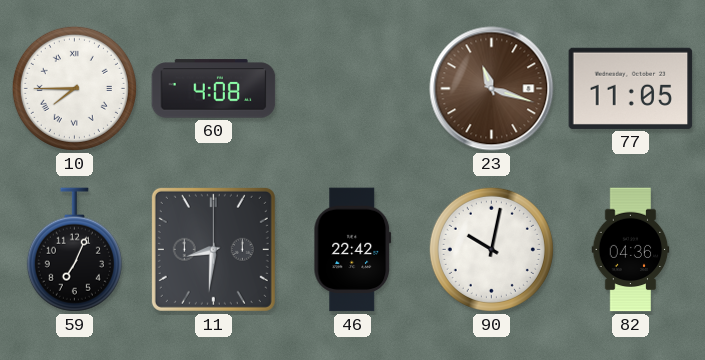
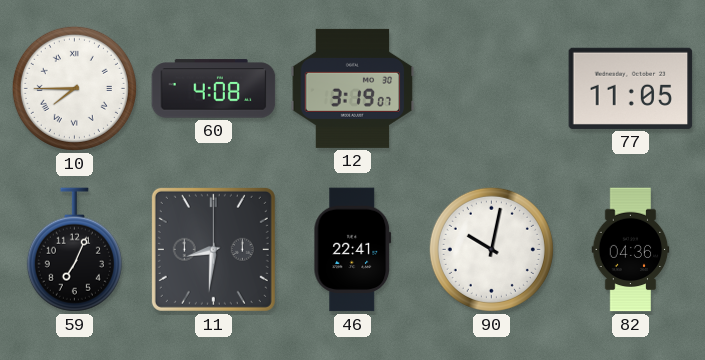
12: none -> 3:19
23: 11:18 -> none
46: 22:42 -> 22:41
